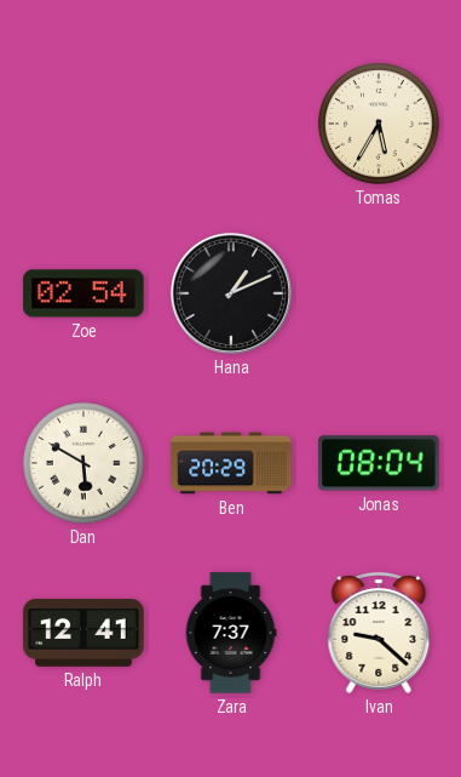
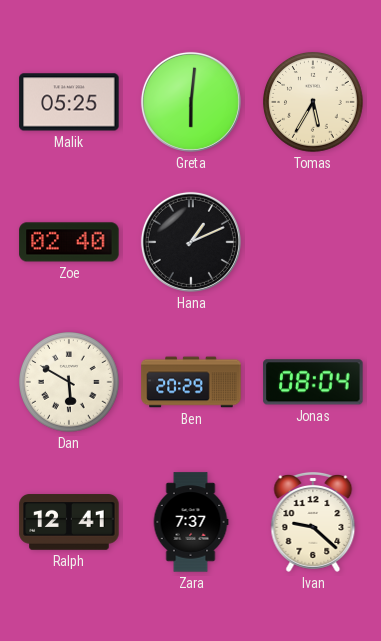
Malik: none -> 05:25
Greta: none -> 6:01
Zoe: 02:54 -> 02:40
